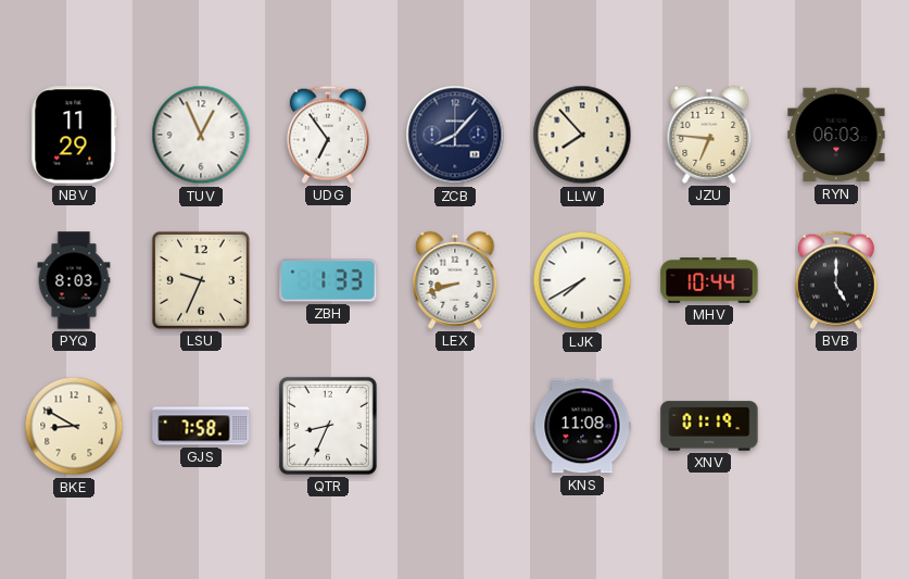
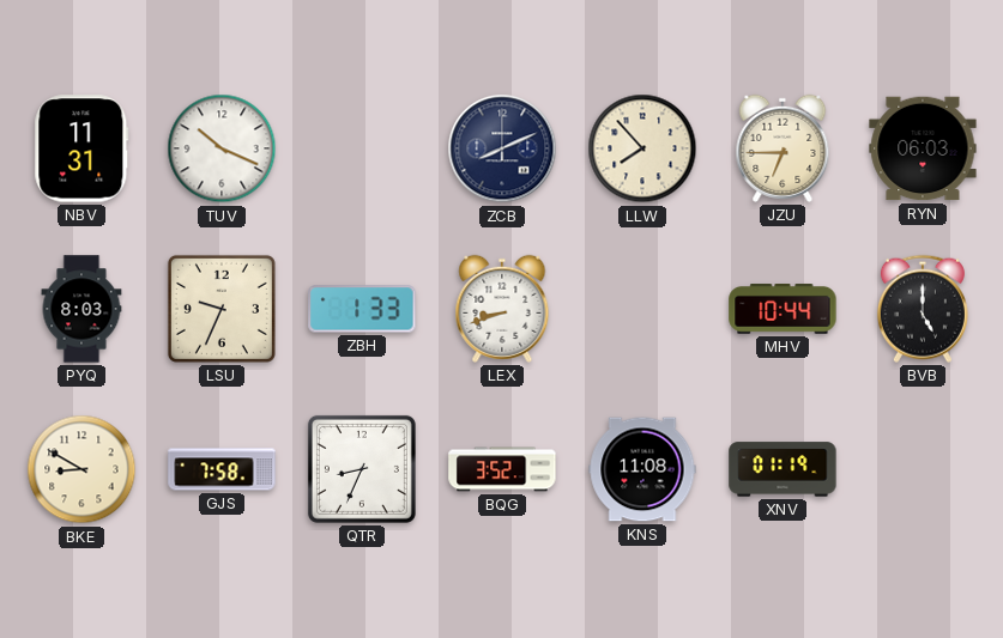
NBV: 11:29 -> 11:31
TUV: 12:56 -> 10:19
UDG: 6:54 -> none
ZCB: 8:07 -> 8:11
JZU: 6:46 -> 6:45
LJK: 7:40 -> none
BQG: none -> 3:52
